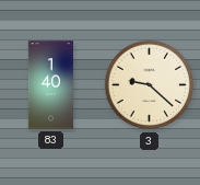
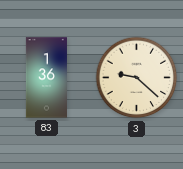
83: 1:40 -> 1:36
